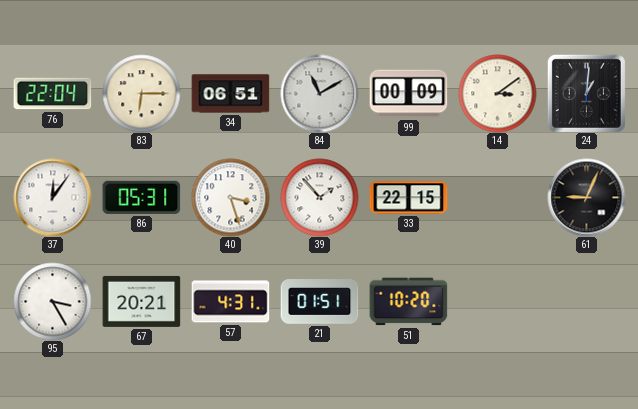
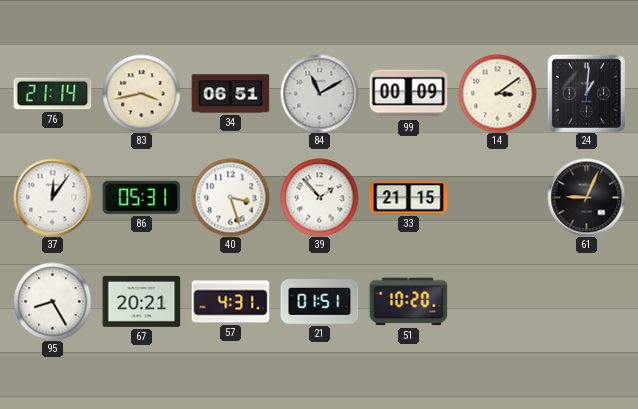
76: 22:04 -> 21:14
83: 6:15 -> 3:43
33: 22:15 -> 21:15
95: 3:25 -> 8:25
